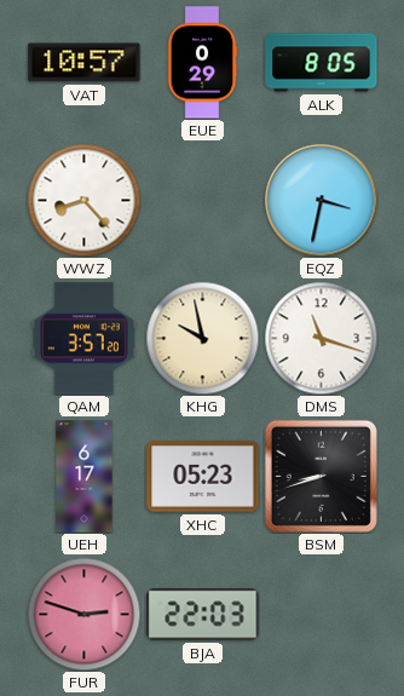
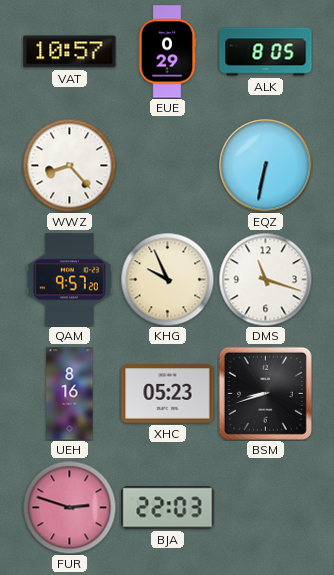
EQZ: 3:32 -> 6:32
QAM: 3:57 -> 9:57
KHG: 9:58 -> 9:56
UEH: 6:17 -> 8:16
